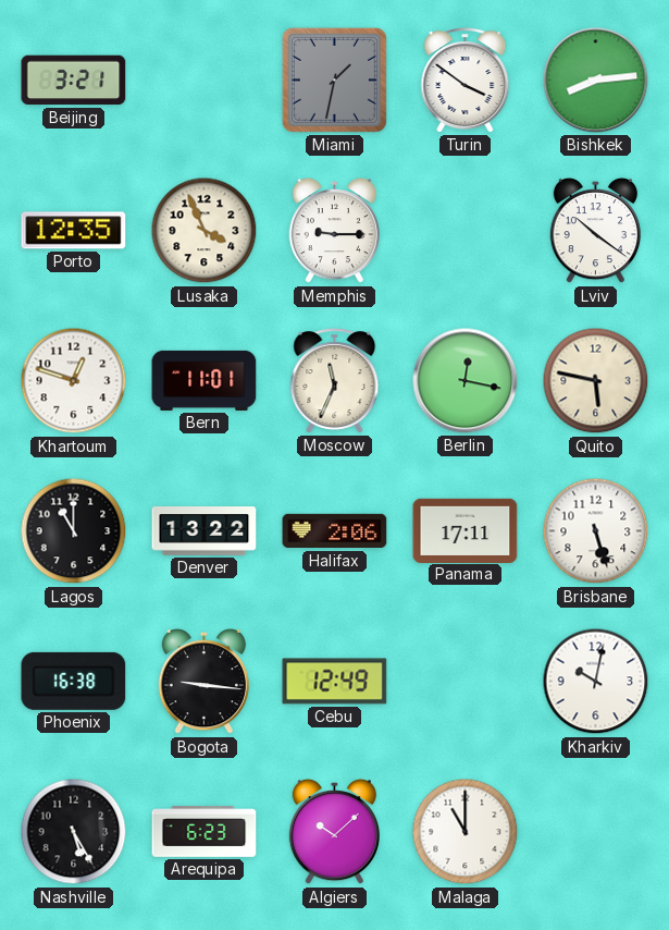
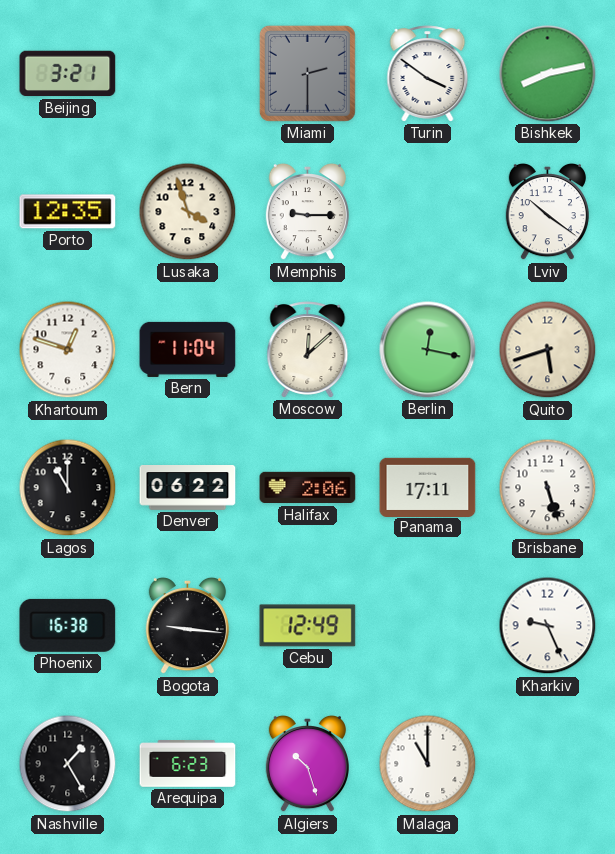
Miami: 1:32 -> 2:30
Bishkek: 8:14 -> 8:13
Lusaka: 3:56 -> 3:57
Bern: 11:01 -> 11:04
Moscow: 11:34 -> 12:08
Quito: 5:47 -> 5:42
Denver: 13:22 -> 06:22
Kharkiv: 10:02 -> 9:26
Nashville: 5:25 -> 1:25
Algiers: 10:08 -> 10:27
